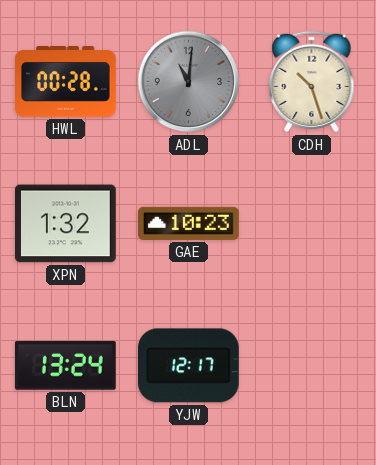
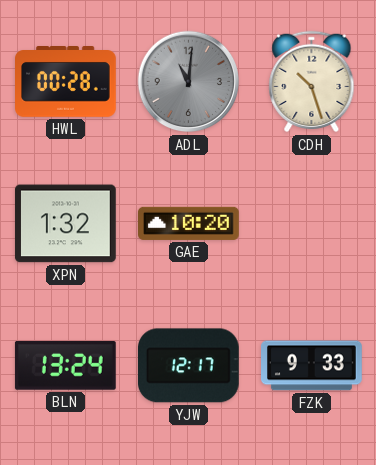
GAE: 10:23 -> 10:20
FZK: none -> 9:33
